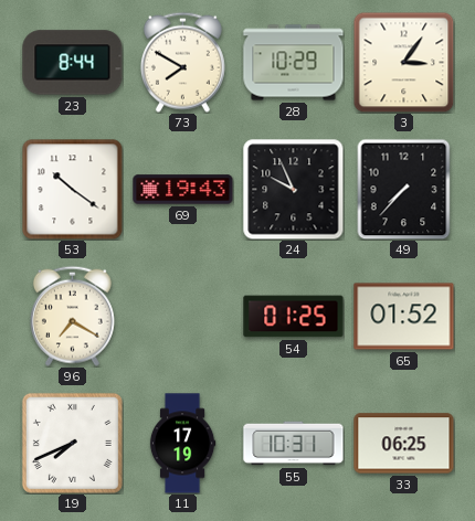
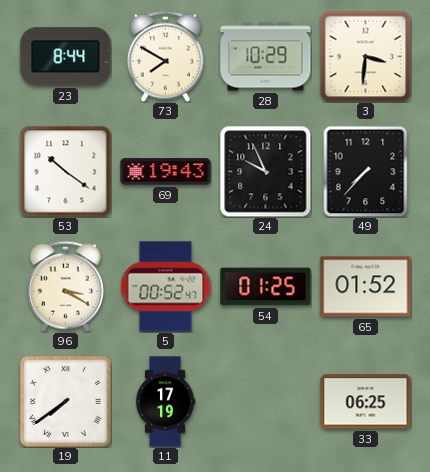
3: 3:06 -> 3:31
96: 7:20 -> 3:20
5: none -> 00:52
19: 7:41 -> 7:39
55: 10:31 -> none
